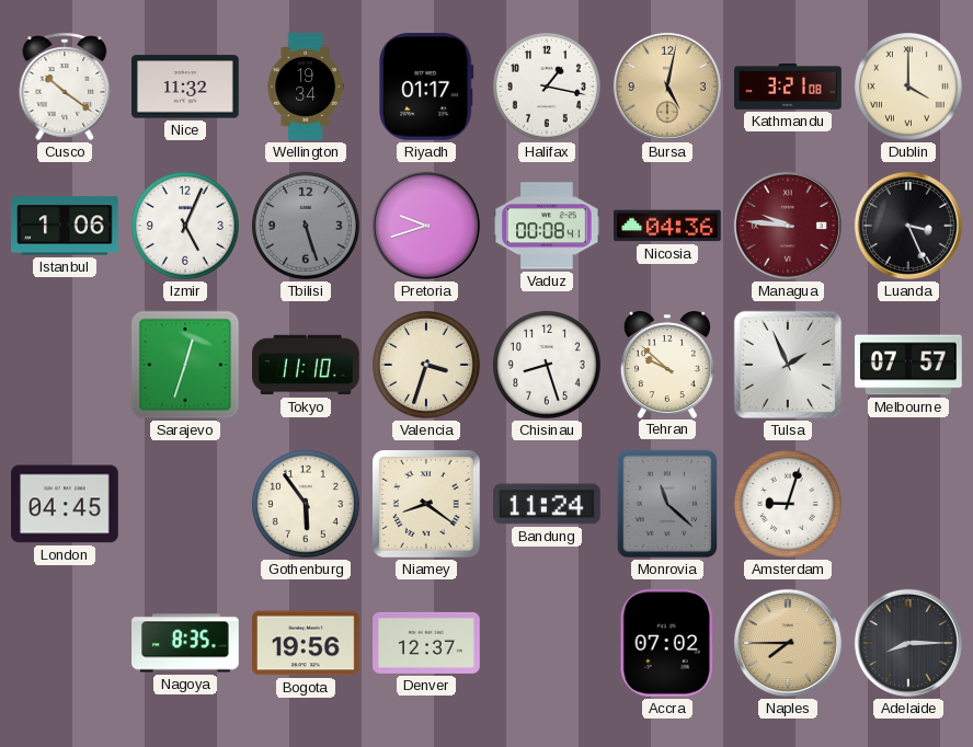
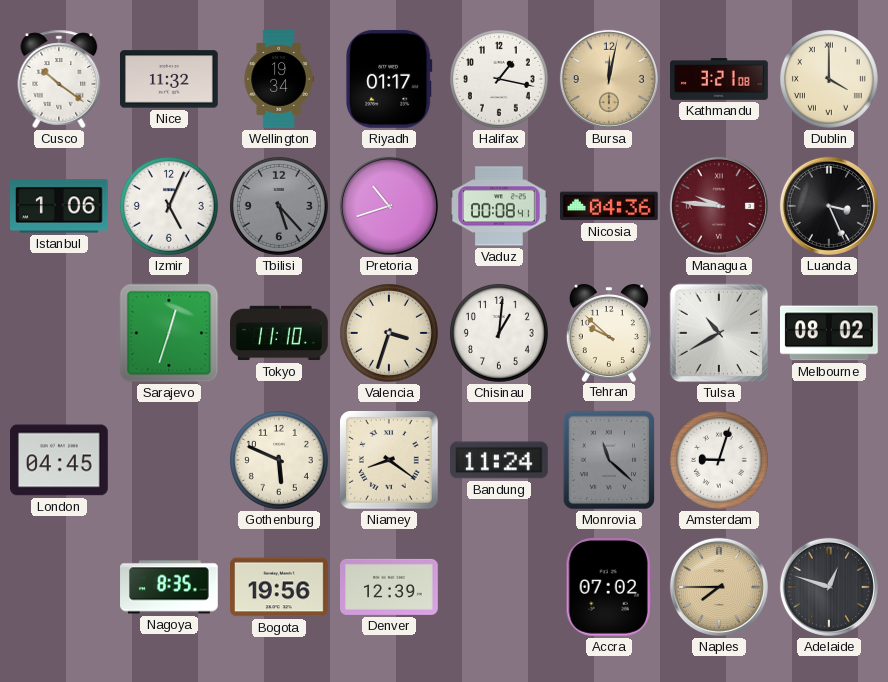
Bursa: 5:02 -> 12:02
Tbilisi: 5:27 -> 5:23
Pretoria: 9:42 -> 10:42
Chisinau: 8:27 -> 1:01
Tulsa: 1:56 -> 10:40
Melbourne: 07:57 -> 08:02
Gothenburg: 5:54 -> 5:49
Denver: 12:37 -> 12:39
Adelaide: 8:15 -> 12:48
